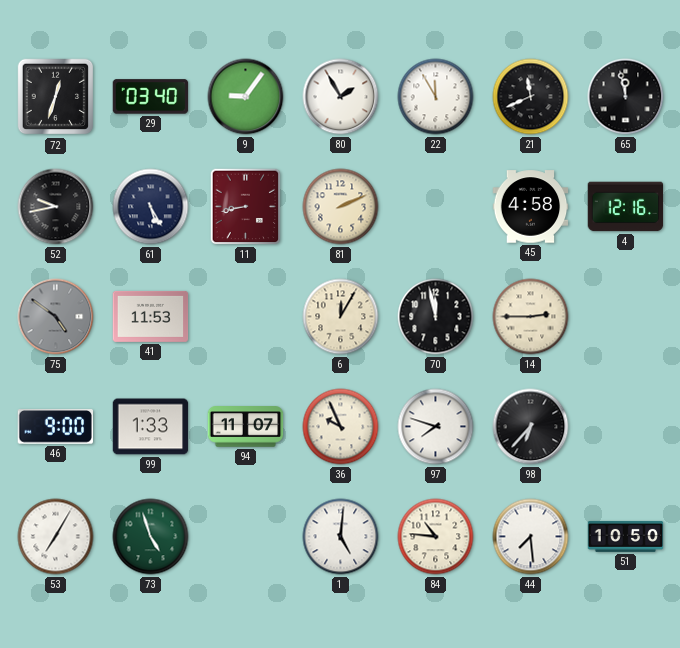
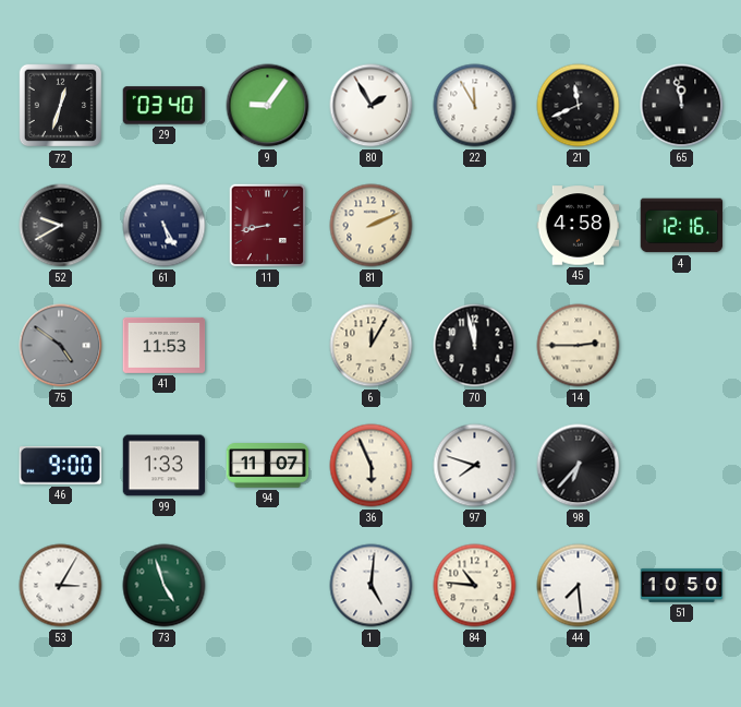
52: 9:43 -> 9:40
36: 9:56 -> 5:56
53: 7:05 -> 3:05
